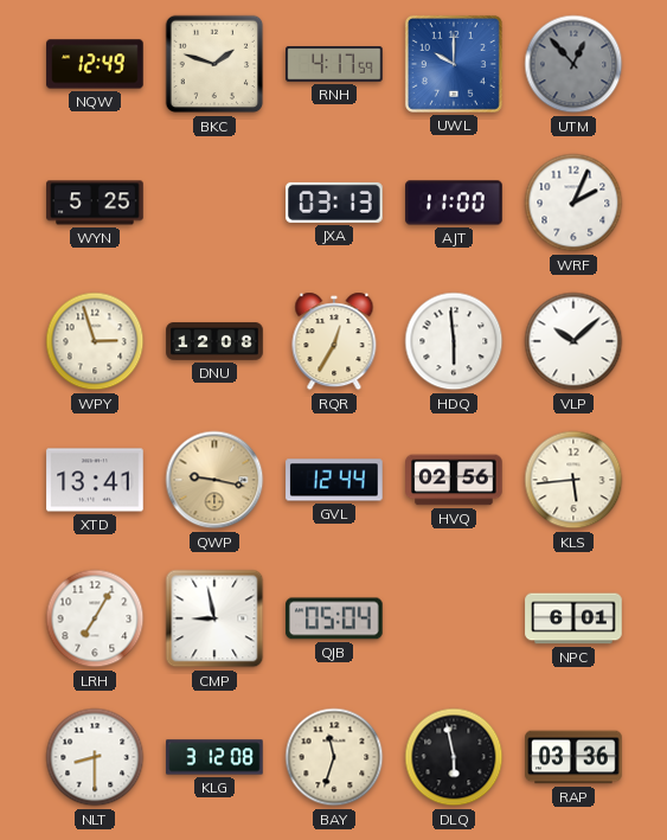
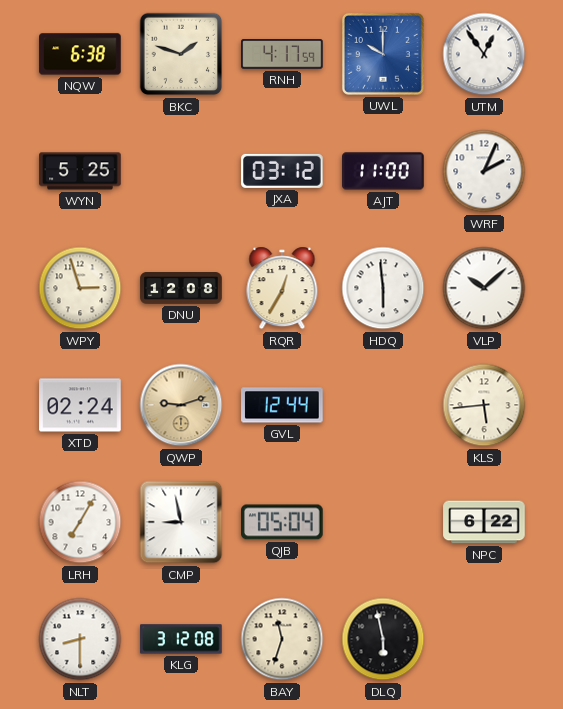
NQW: 12:49 -> 6:38
UTM: 12:53 -> 12:54
UTM dial: grey -> white
JXA: 03:13 -> 03:12
XTD: 13:41 -> 02:24
QWP: 9:17 -> 9:12
HVQ: 02:56 -> none
NPC: 6:01 -> 6:22
RAP: 03:36 -> none
